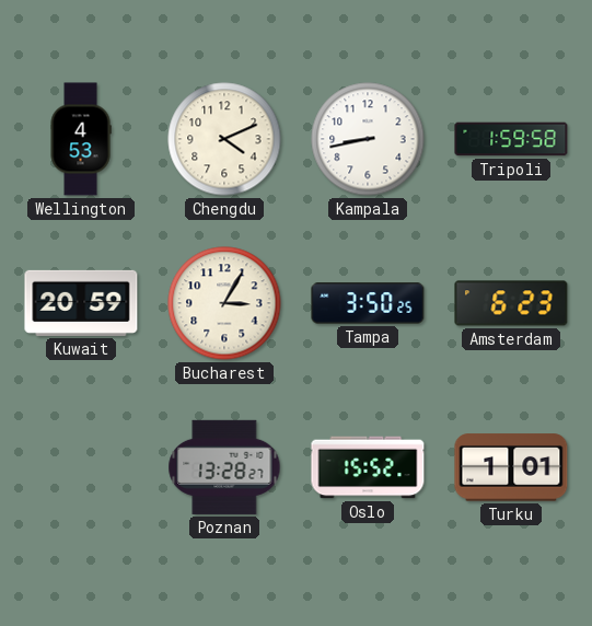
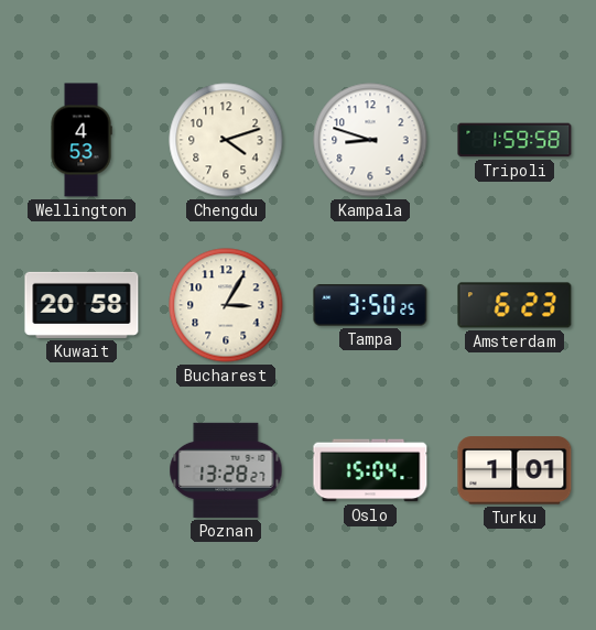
Chengdu: 4:11 -> 4:12
Kampala: 8:43 -> 8:48
Kuwait: 20:59 -> 20:58
Oslo: 15:52 -> 15:04
